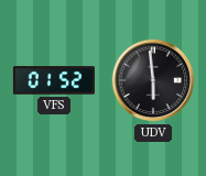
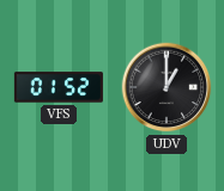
UDV: 5:59 -> 1:00
